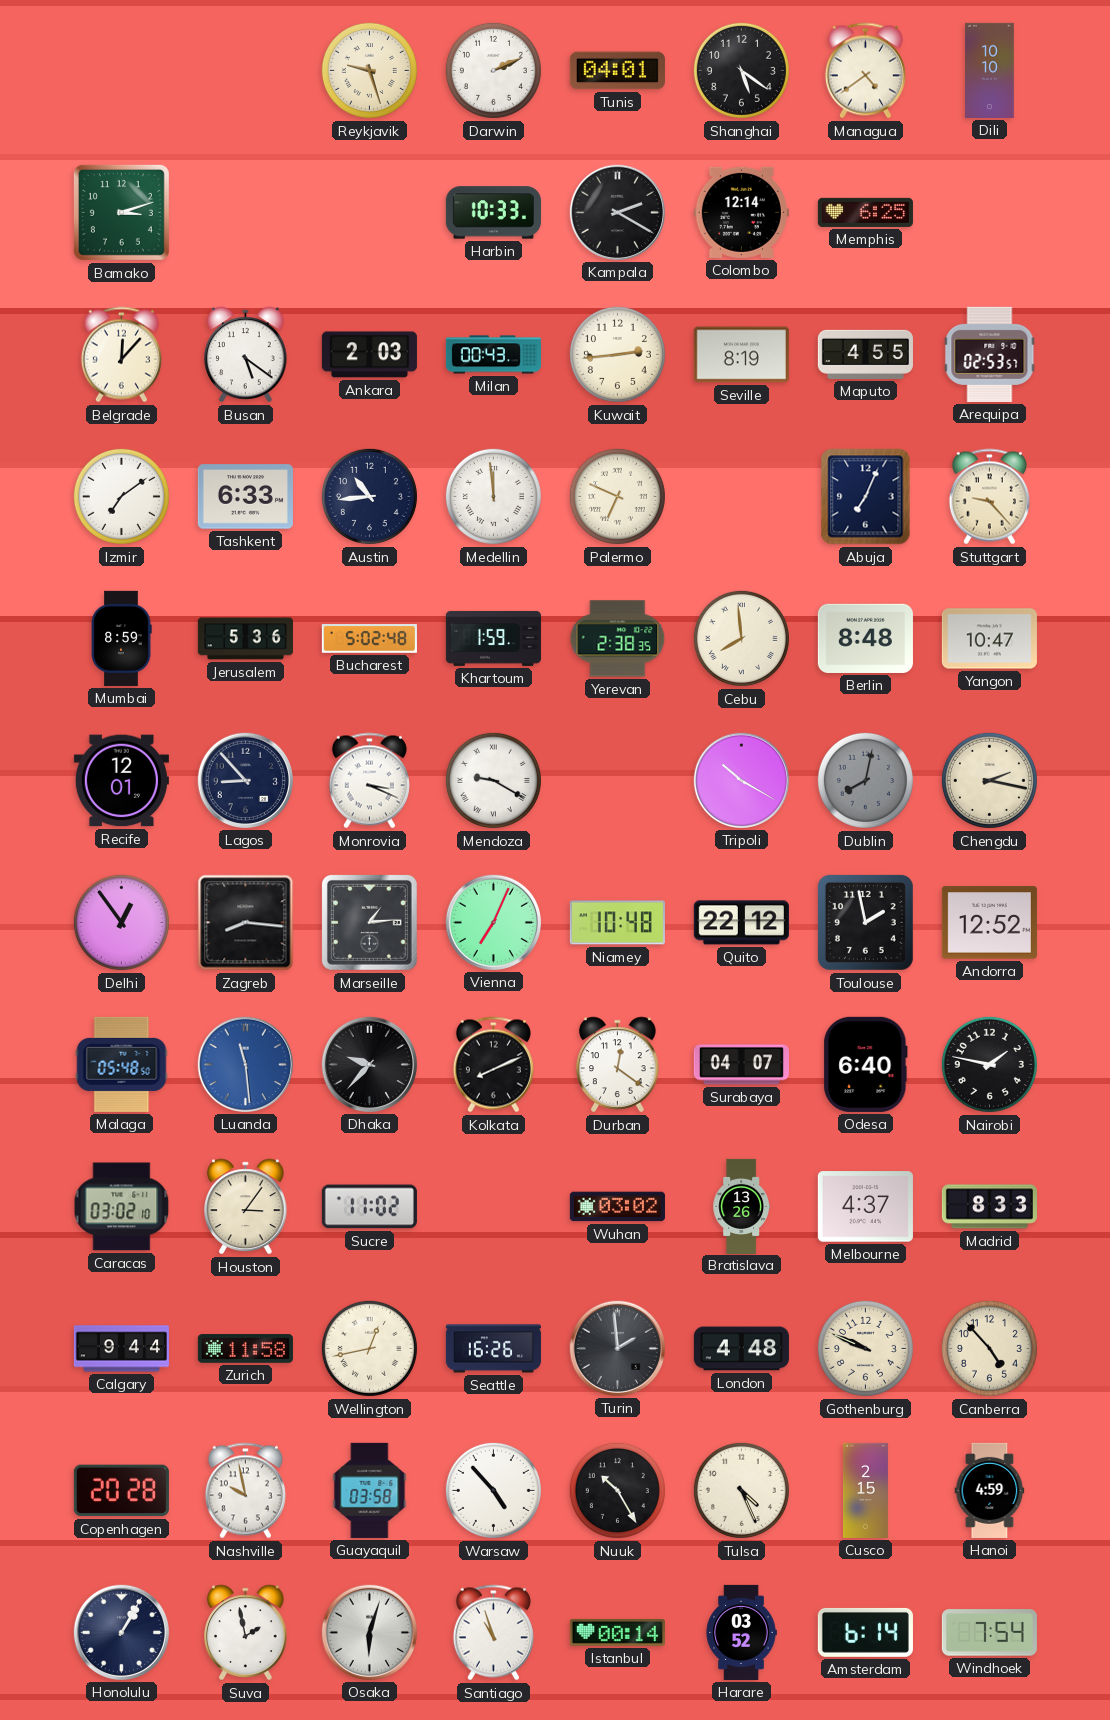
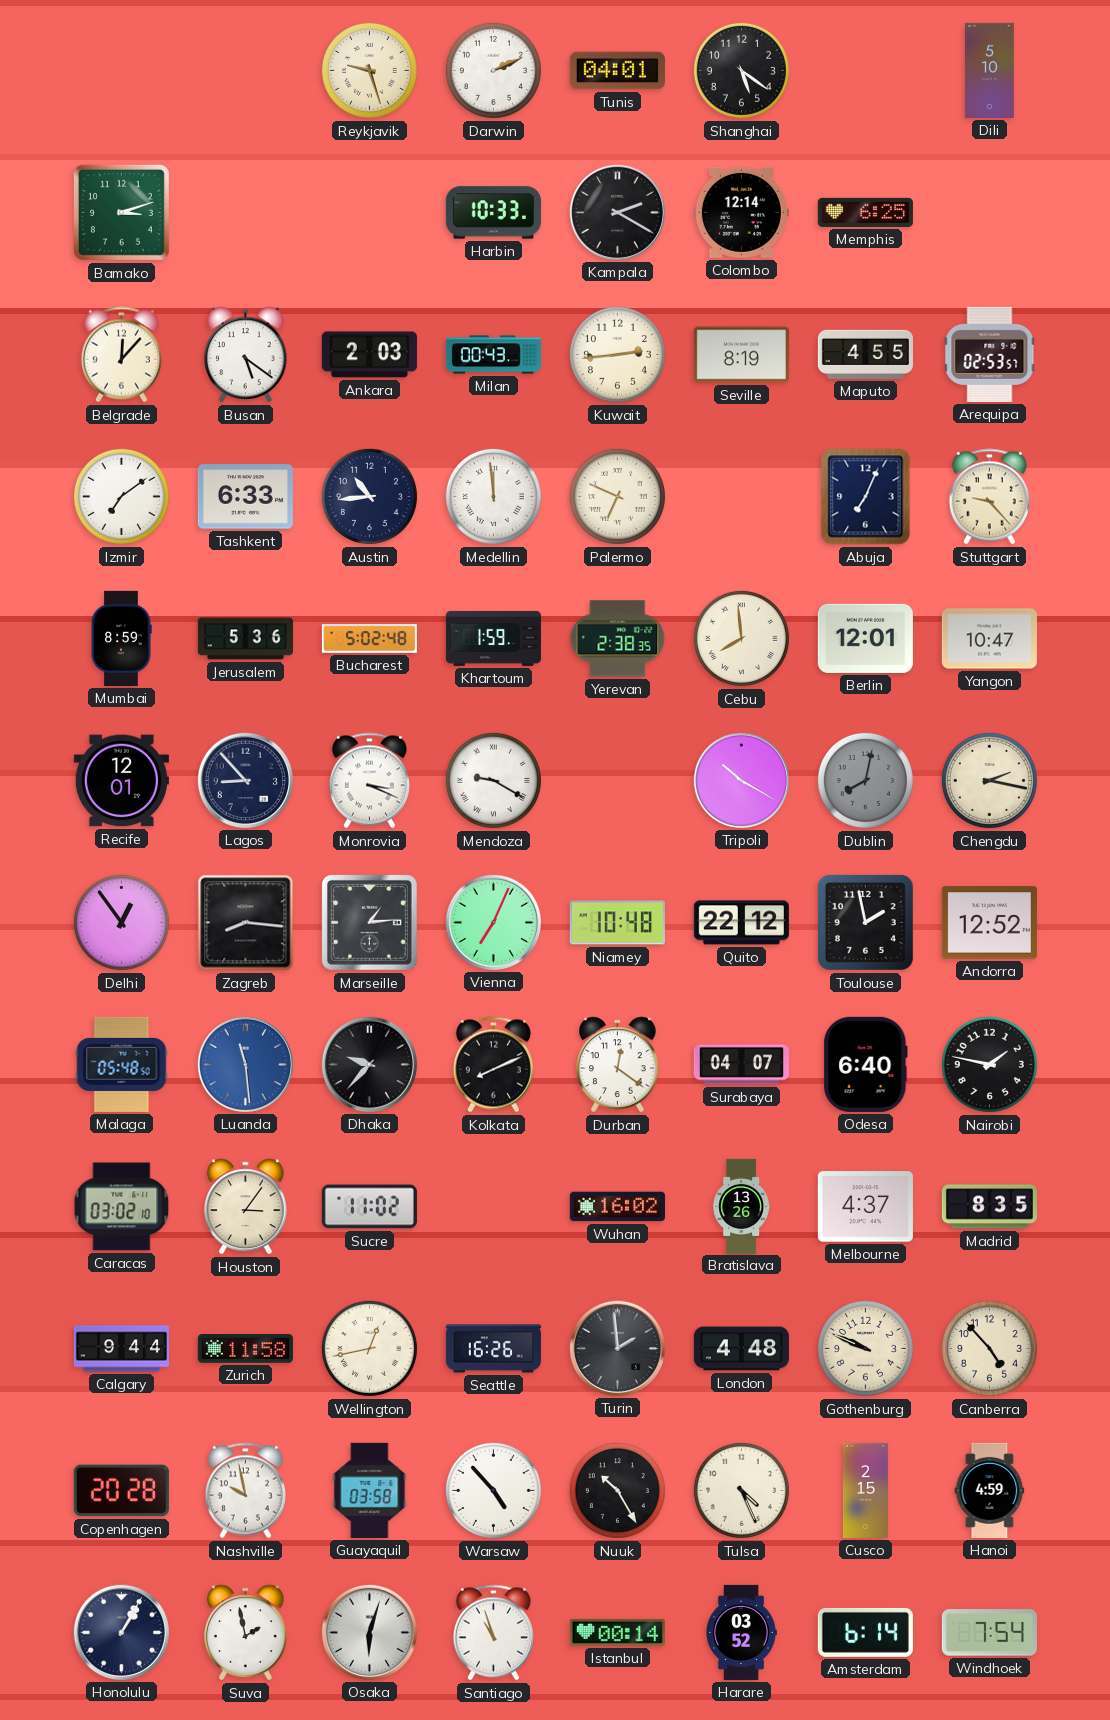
Managua: 4:39 -> none
Dili: 10:10 -> 5:10
Berlin: 8:48 -> 12:01
Wuhan: 03:02 -> 16:02
Madrid: 8:33 -> 8:35
